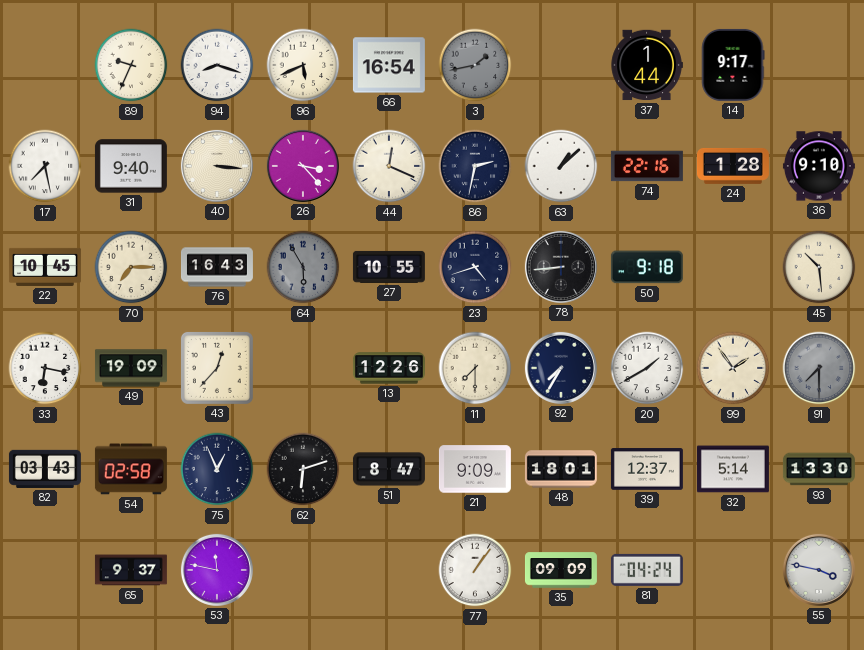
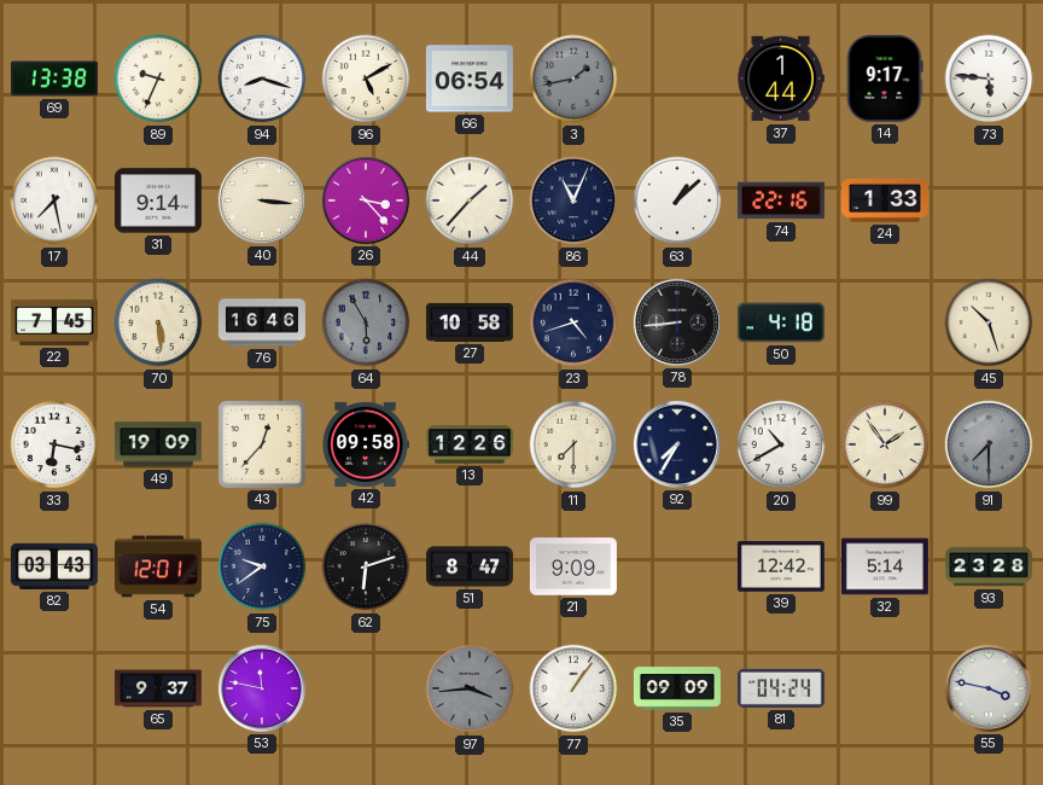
69: none -> 13:38
96: 5:41 -> 5:10
66: 16:54 -> 06:54
73: none -> 5:46
31: 9:40 -> 9:14
44: 12:19 -> 1:37
86: 2:32 -> 11:04
24: 1:28 -> 1:33
36: 9:10 -> none
22: 10:45 -> 7:45
70: 7:15 -> 5:29
76: 16:43 -> 16:46
27: 10:55 -> 10:58
50: 9:18 -> 4:18
45: 10:29 -> 10:27
42: none -> 09:58
20: 1:40 -> 10:40
54: 02:58 -> 12:01
75: 12:56 -> 9:39
48: 18:01 -> none
39: 12:37 -> 12:42
93: 13:30 -> 23:28
97: none -> 3:44
